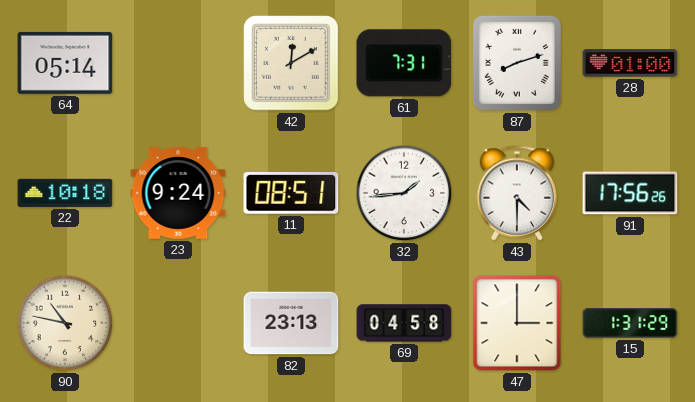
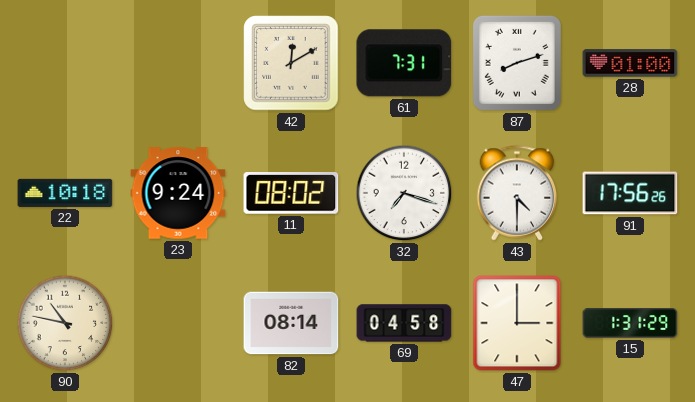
64: 05:14 -> none
11: 08:51 -> 08:02
32: 1:44 -> 7:18
82: 23:13 -> 08:14
